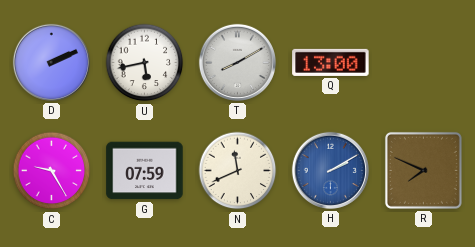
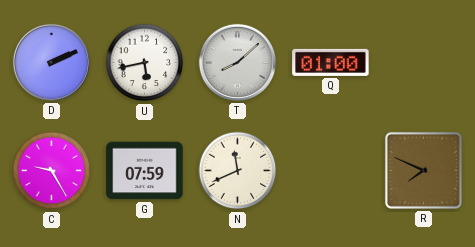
T: 8:10 -> 8:08
Q: 13:00 -> 01:00
H: 2:10 -> none
